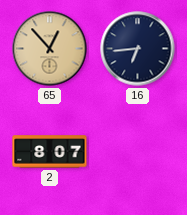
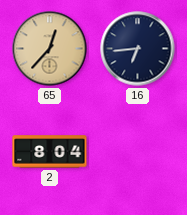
65: 12:53 -> 12:37
2: 8:07 -> 8:04
